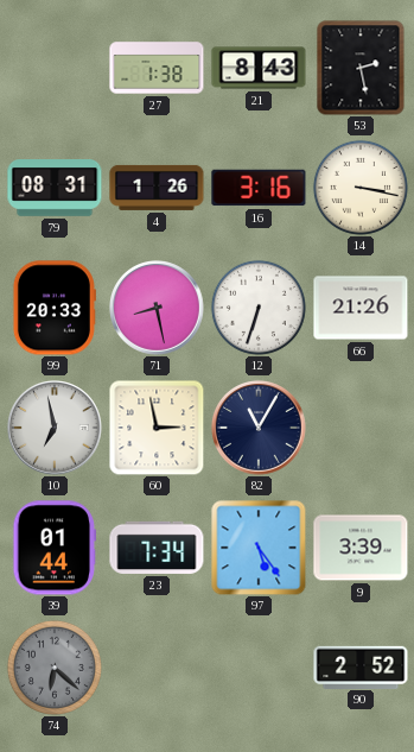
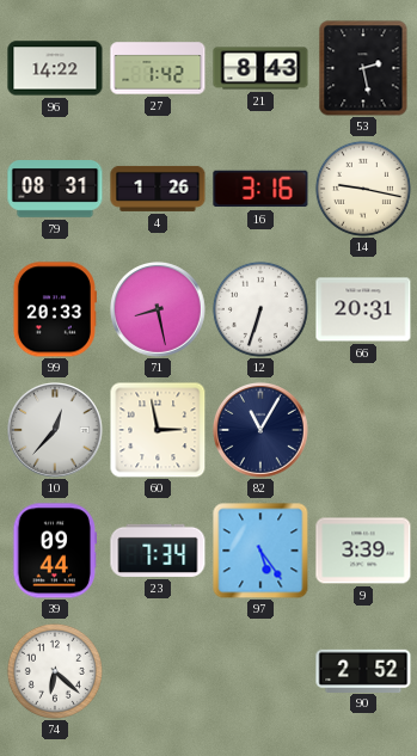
96: none -> 14:22
27: 1:38 -> 1:42
14: 3:17 -> 9:17
66: 21:26 -> 20:31
10: 6:58 -> 12:37
39: 01:44 -> 09:44
74 dial: grey -> white
